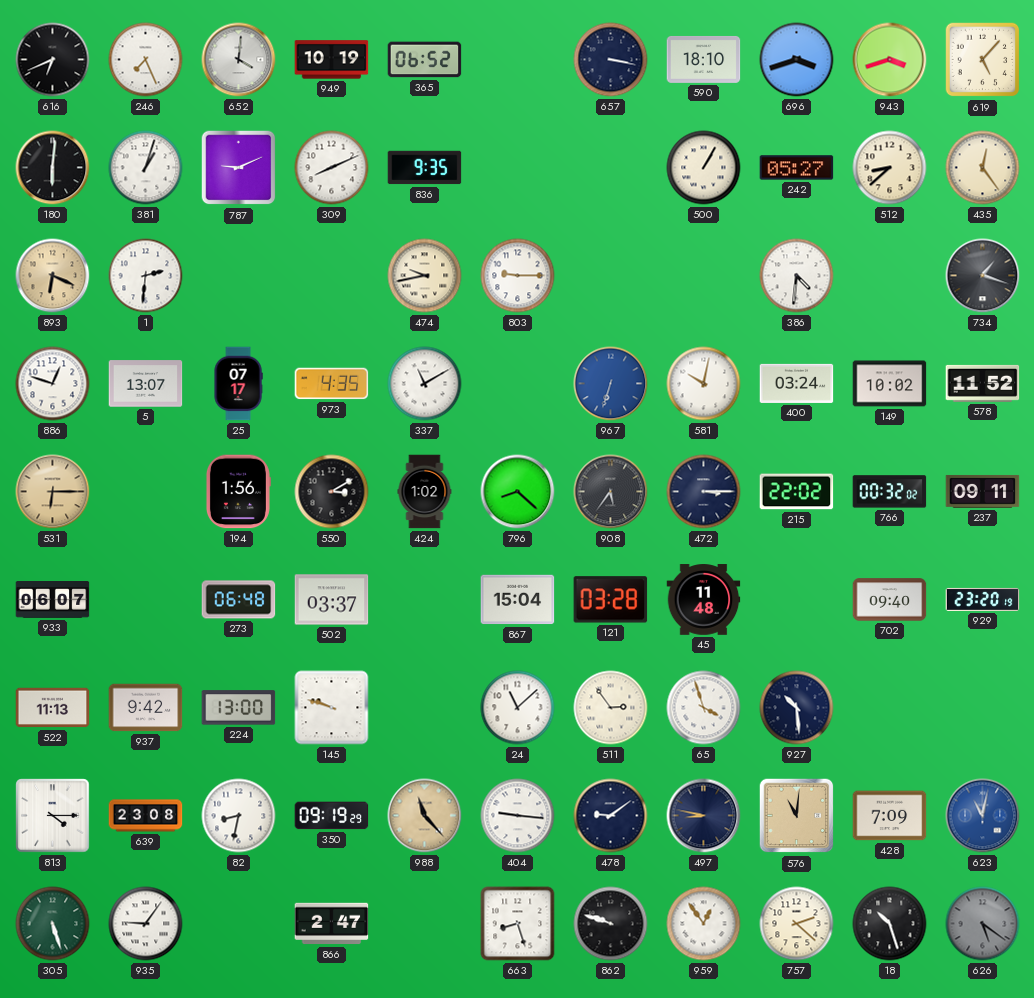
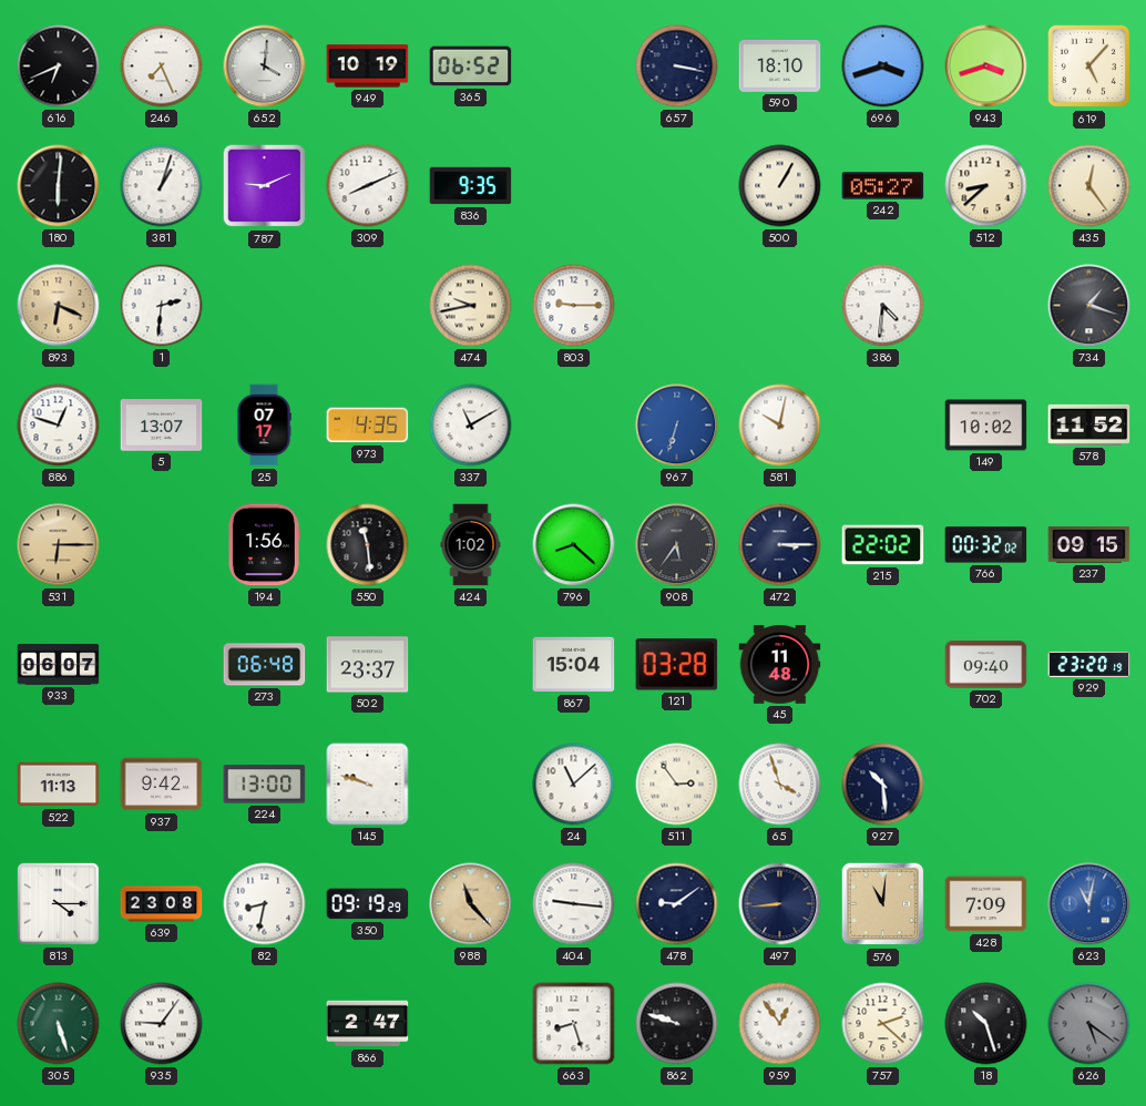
400: 03:24 -> none
550: 3:10 -> 11:29
237: 09:11 -> 09:15
502: 03:37 -> 23:37
497: 8:47 -> 8:44
